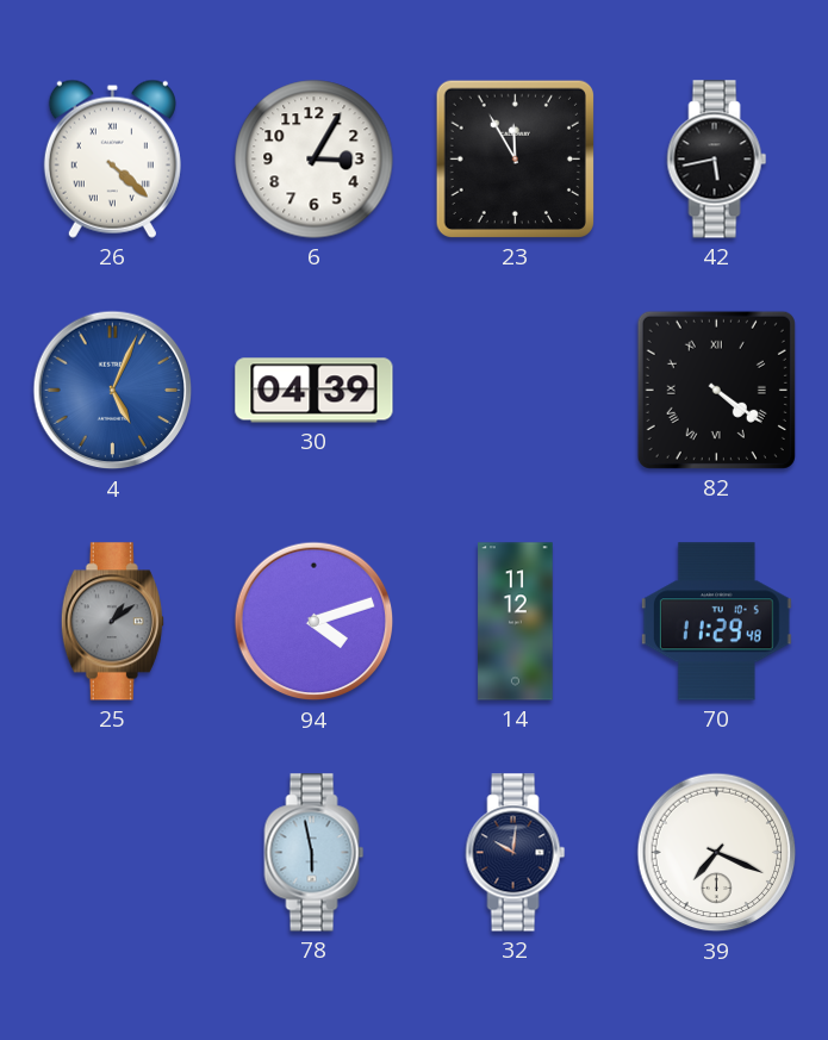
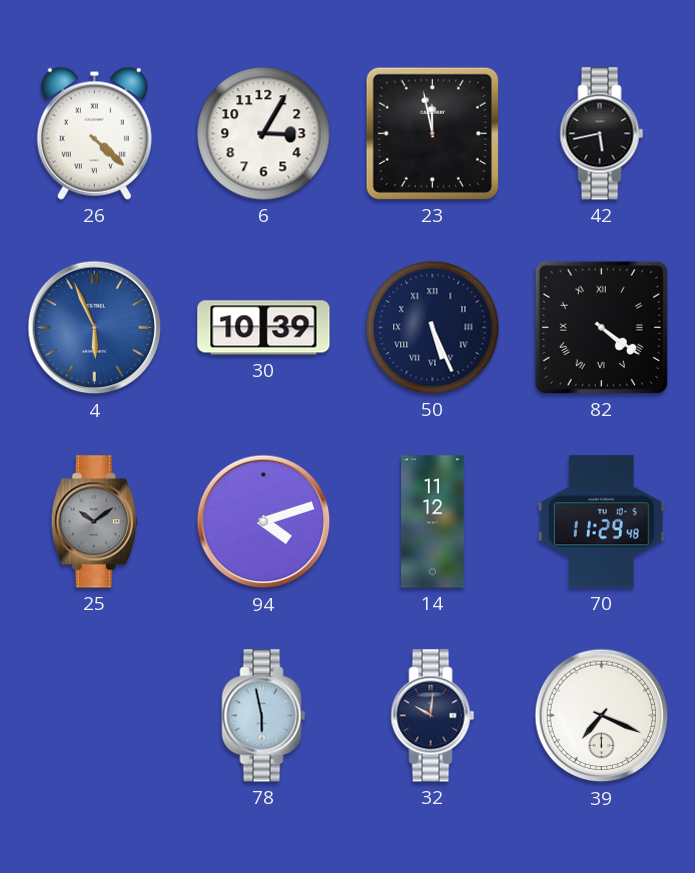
23: 11:55 -> 11:58
4: 5:04 -> 5:56
30: 04:39 -> 10:39
50: none -> 5:26
25: 1:09 -> 10:09
